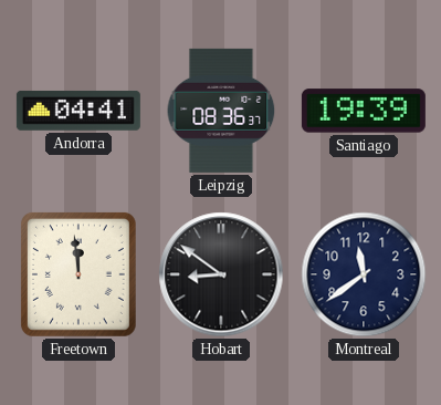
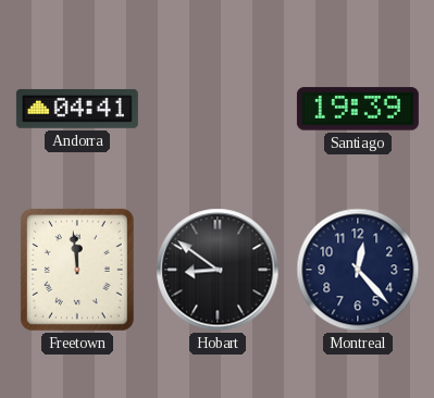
Leipzig: 08:36 -> none
Montreal: 11:39 -> 12:23
